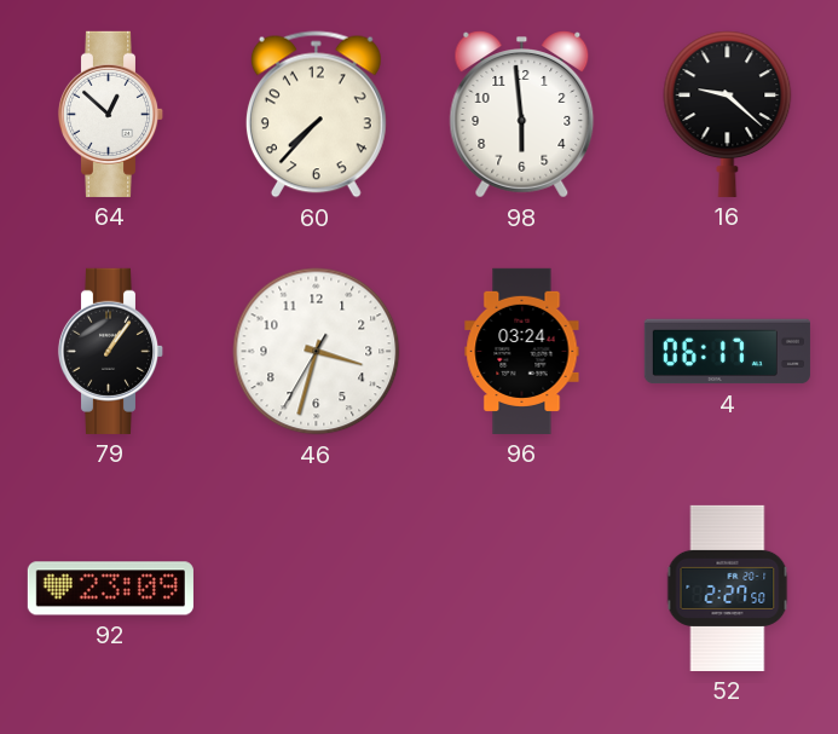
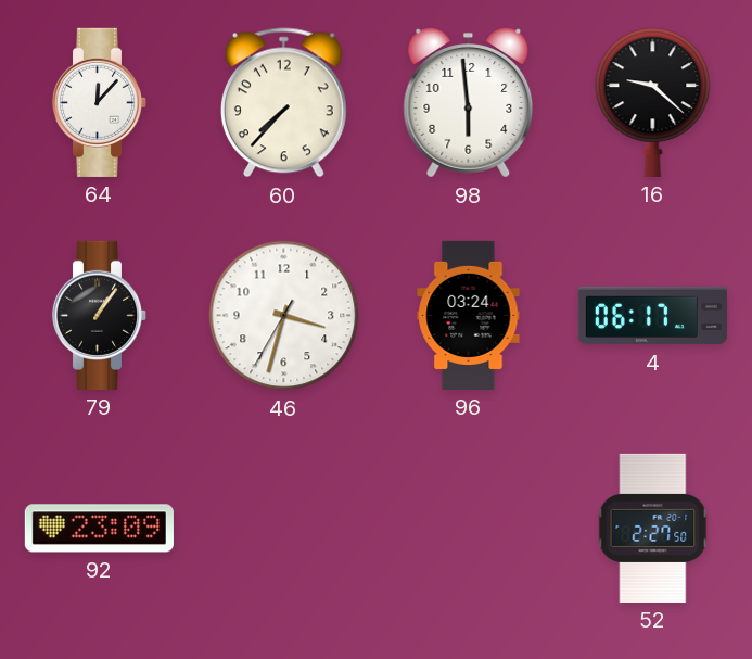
64: 12:52 -> 12:07
